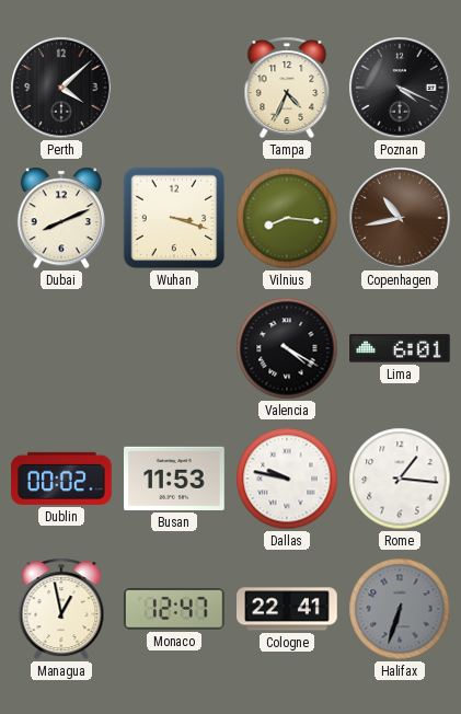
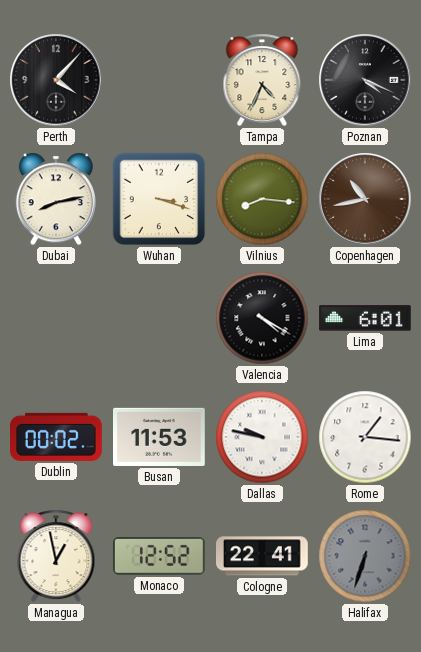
Perth: 4:08 -> 4:07
Dubai: 8:11 -> 8:13
Monaco: 12:47 -> 12:52
